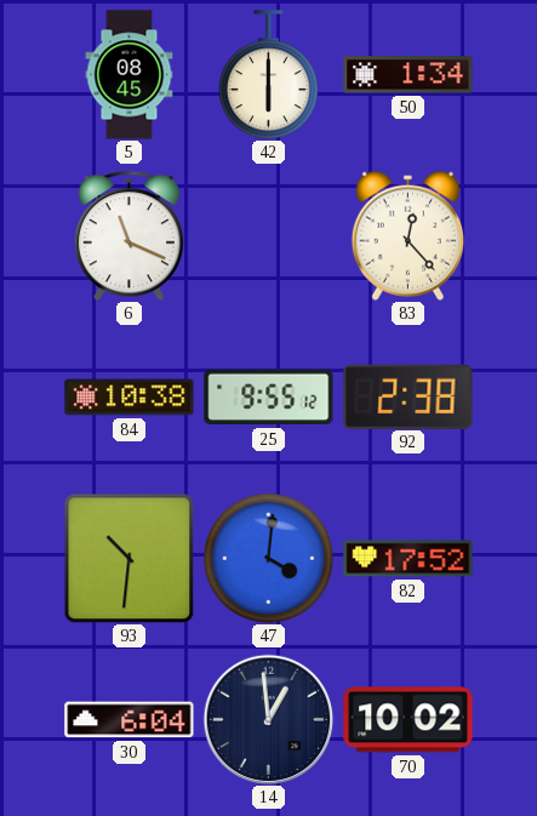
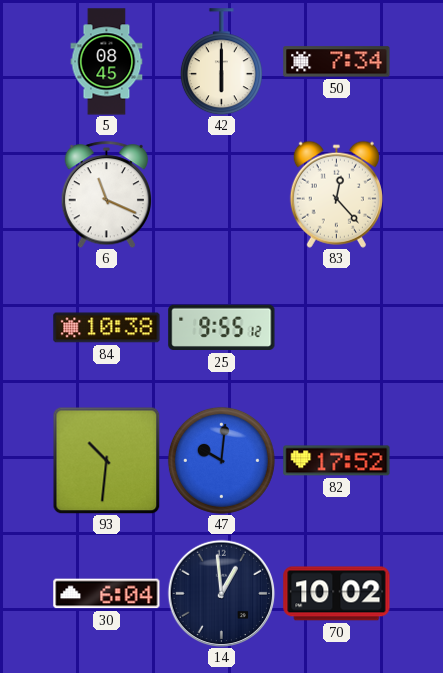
50: 1:34 -> 7:34
92: 2:38 -> none
47: 4:01 -> 10:01
